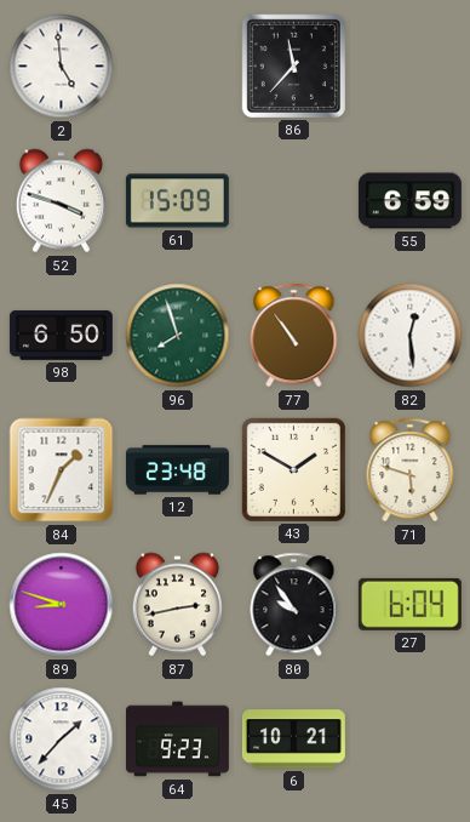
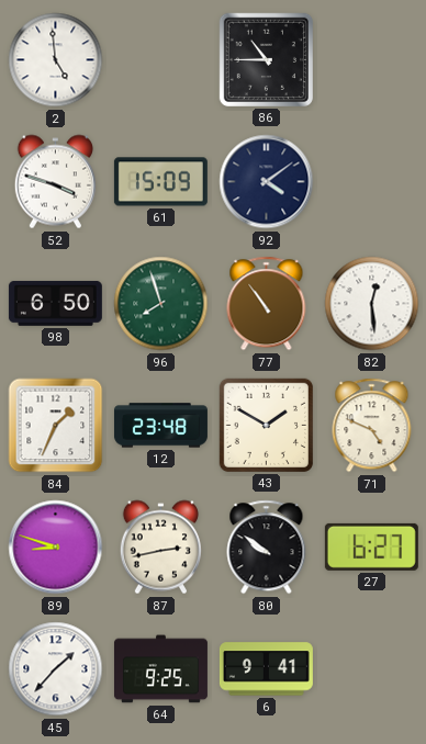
86: 11:37 -> 10:45
92: none -> 4:09
55: 6:59 -> none
71: 5:48 -> 4:49
80: 9:54 -> 9:51
27: 6:04 -> 6:27
64: 9:23 -> 9:25
6: 10:21 -> 9:41
